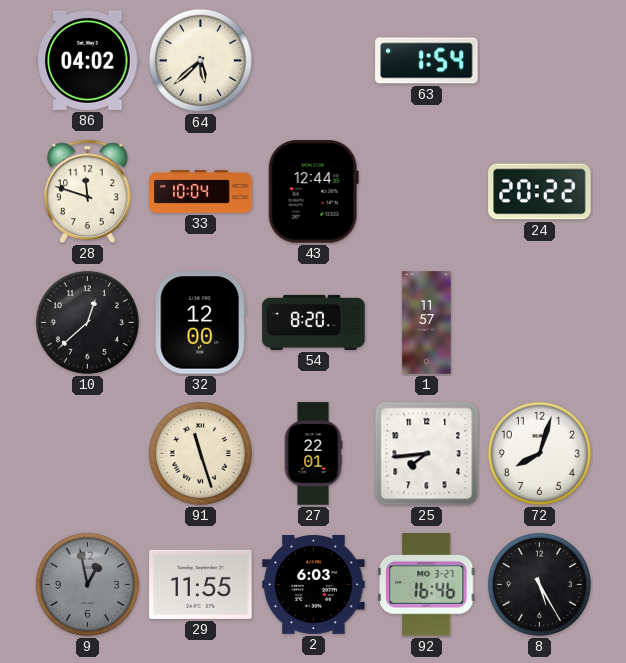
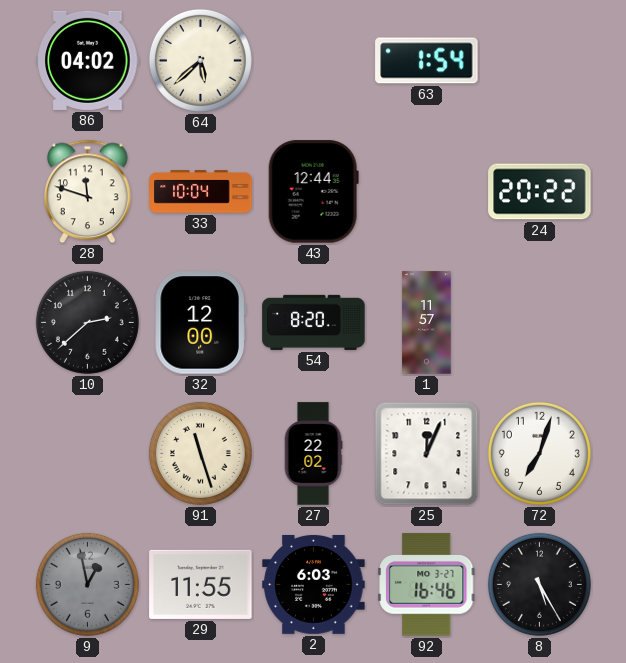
10: 12:38 -> 2:38
27: 22:01 -> 22:02
25: 7:44 -> 12:04
72: 8:03 -> 7:03
